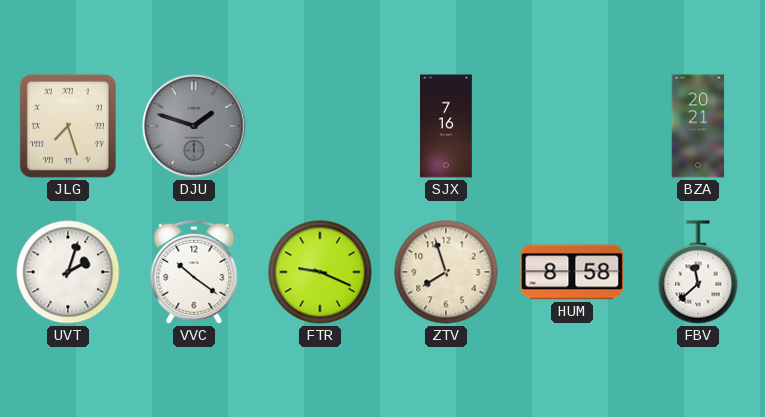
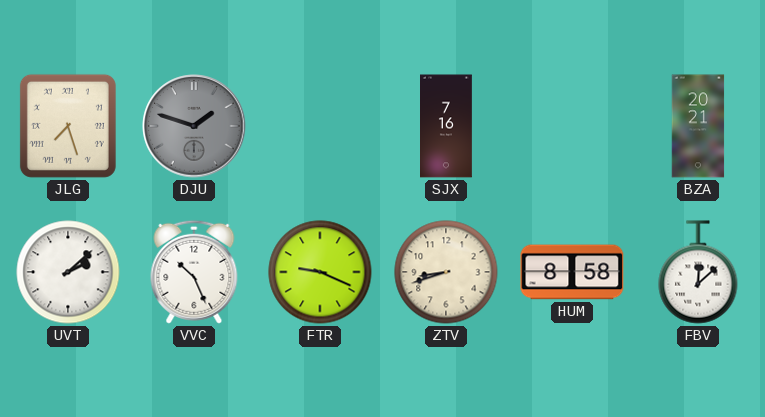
UVT: 2:03 -> 2:08
VVC: 10:21 -> 10:26
ZTV: 7:57 -> 8:42
FBV: 11:38 -> 12:08
